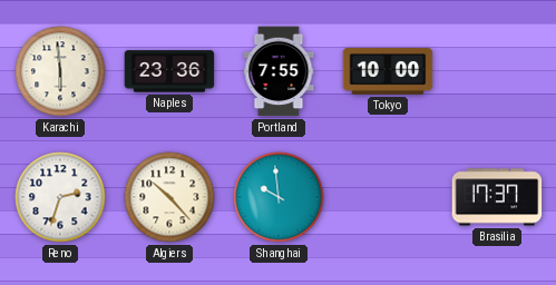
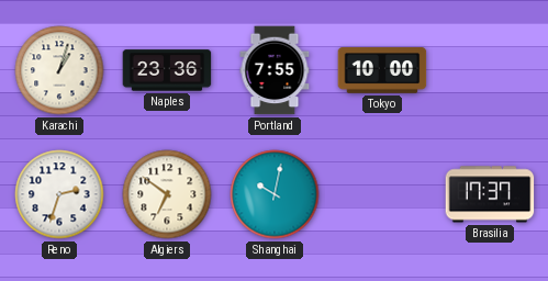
Karachi: 5:59 -> 1:03
Algiers: 10:23 -> 6:51
Shanghai: 9:59 -> 10:02
